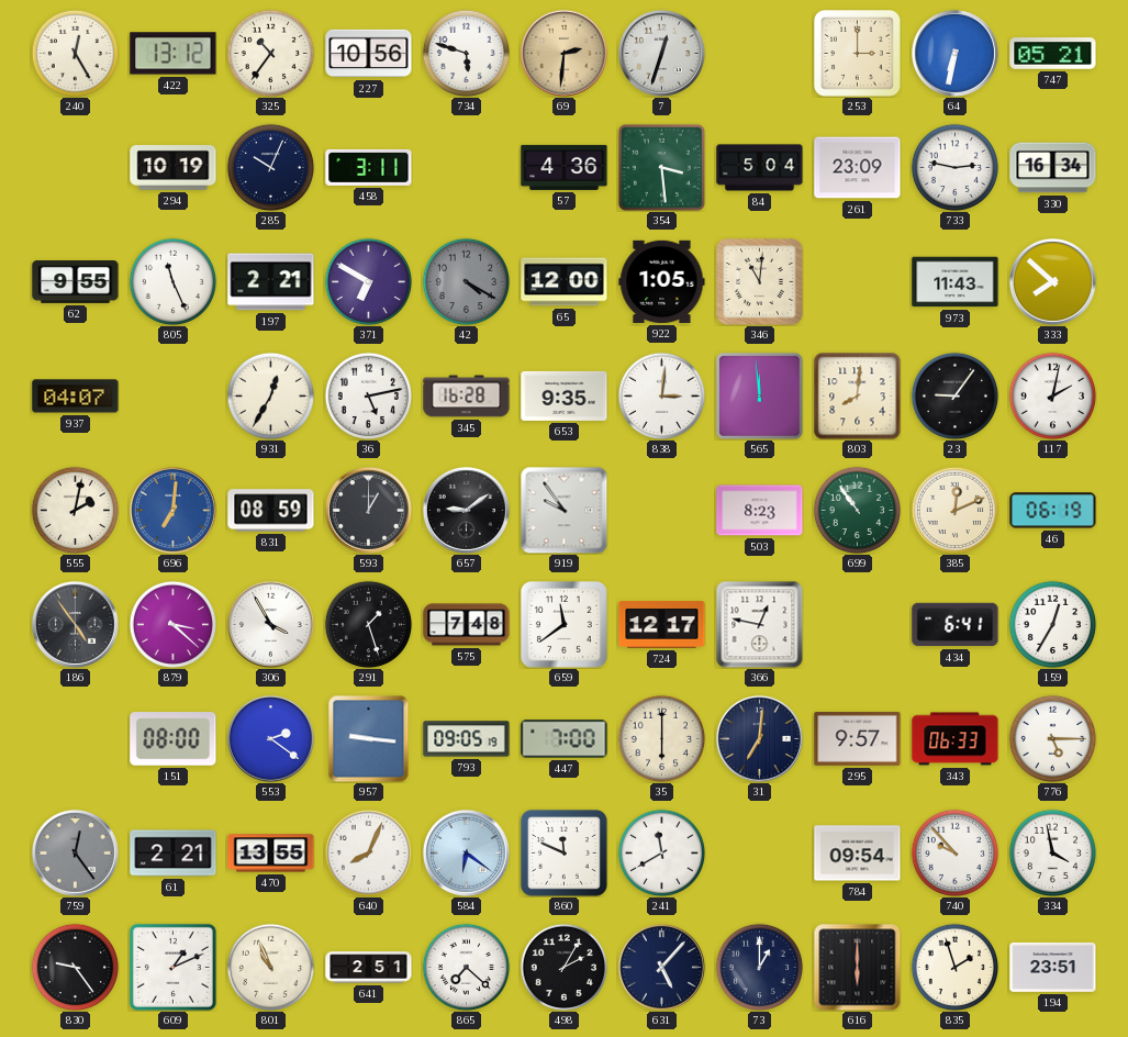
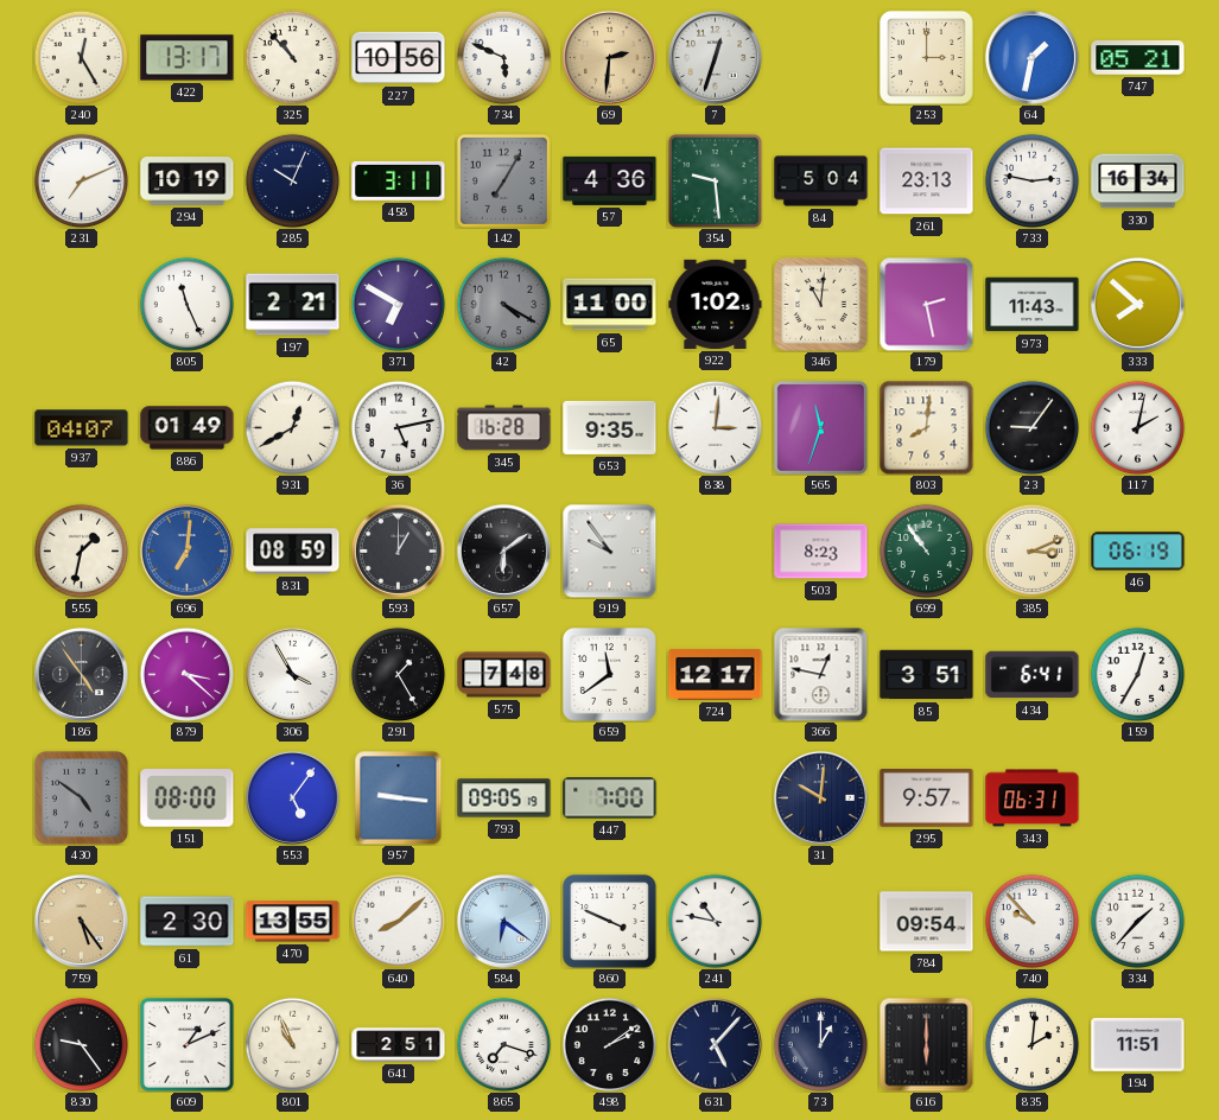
422: 13:12 -> 13:17
325: 10:36 -> 10:53
734: 5:48 -> 5:49
64: 6:32 -> 1:32
231: none -> 7:11
142: none -> 7:05
354: 3:29 -> 9:29
261: 23:09 -> 23:13
62: 9:55 -> none
65: 12:00 -> 11:00
922: 1:05 -> 1:02
179: none -> 2:28
886: none -> 01:49
931: 12:35 -> 12:40
565: 11:59 -> 11:33
555: 2:02 -> 1:32
657: 9:09 -> 6:09
385: 12:11 -> 3:11
291: 1:27 -> 1:25
85: none -> 3:51
430: none -> 4:51
553: 2:21 -> 5:06
35: 6:00 -> none
31: 7:01 -> 10:01
343: 06:33 -> 06:31
776: 5:15 -> none
759: 12:24 -> 5:24
759 dial: grey -> champagne
61: 2:21 -> 2:30
640: 8:04 -> 8:08
860: 11:49 -> 3:49
241: 11:40 -> 10:47
334: 3:58 -> 1:37
865: 7:22 -> 7:18
498: 2:05 -> 2:09
835: 1:57 -> 2:01
194: 23:51 -> 11:51
